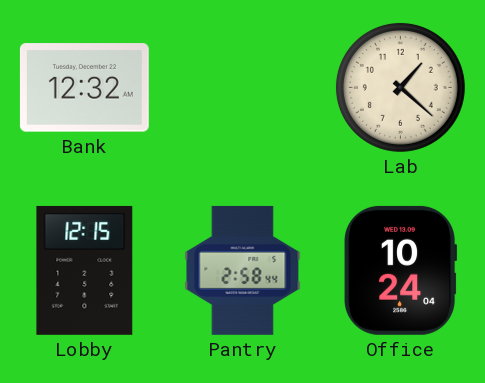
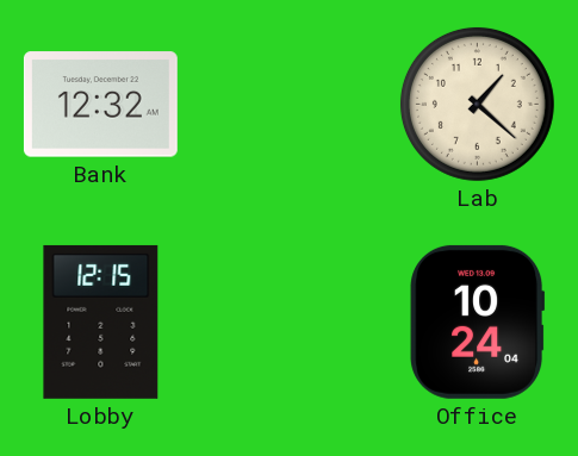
Pantry: 2:58 -> none
